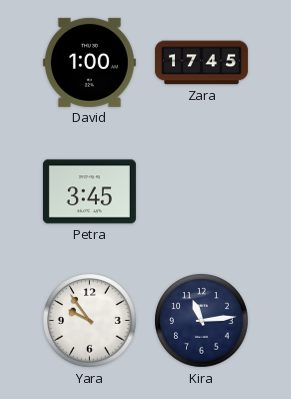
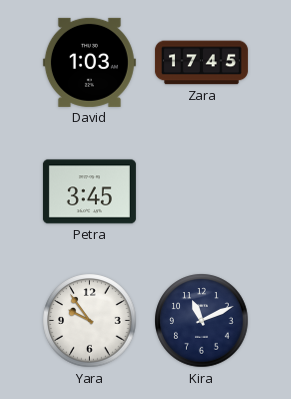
David: 1:00 -> 1:03
Kira: 11:14 -> 11:11
